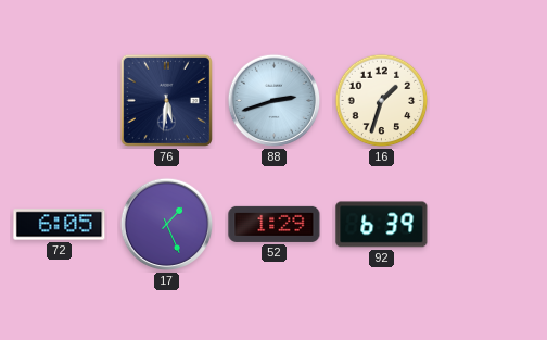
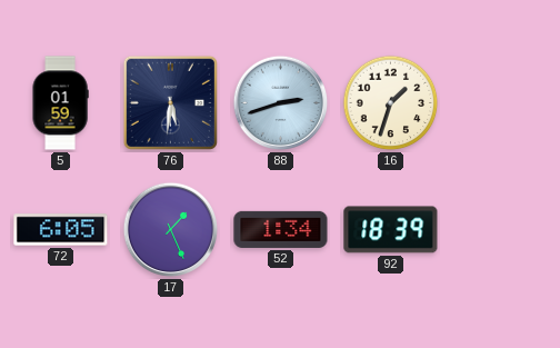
5: none -> 01:59
52: 1:29 -> 1:34
92: 6:39 -> 18:39
